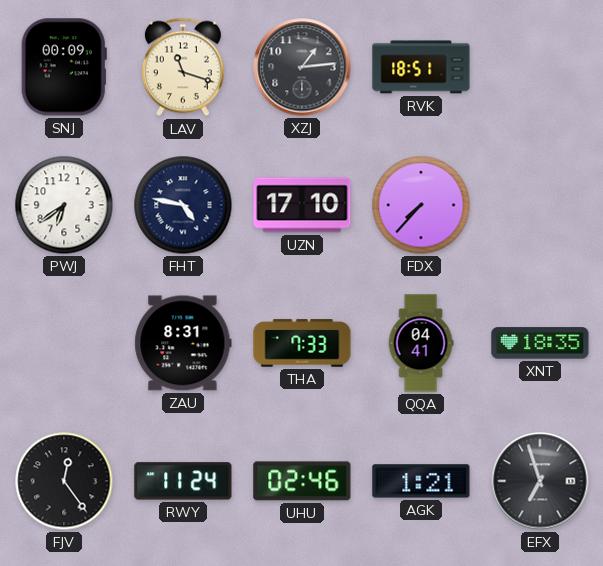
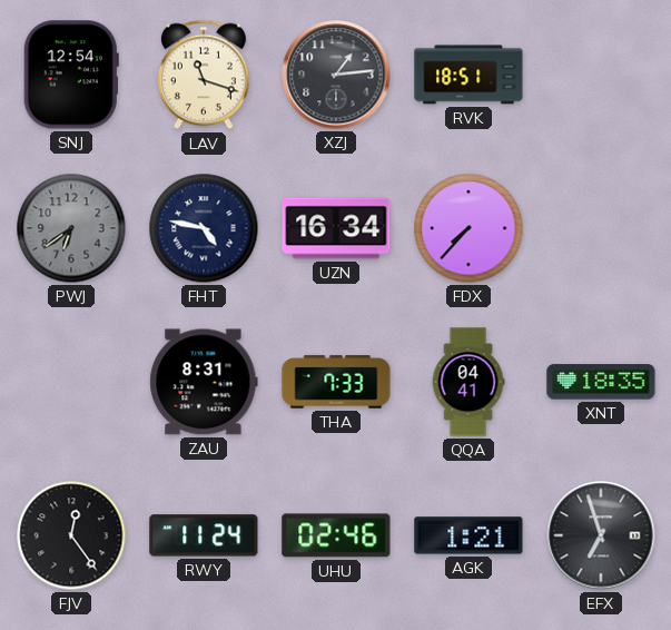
SNJ: 00:09 -> 12:54
PWJ dial: white -> grey
UZN: 17:10 -> 16:34
